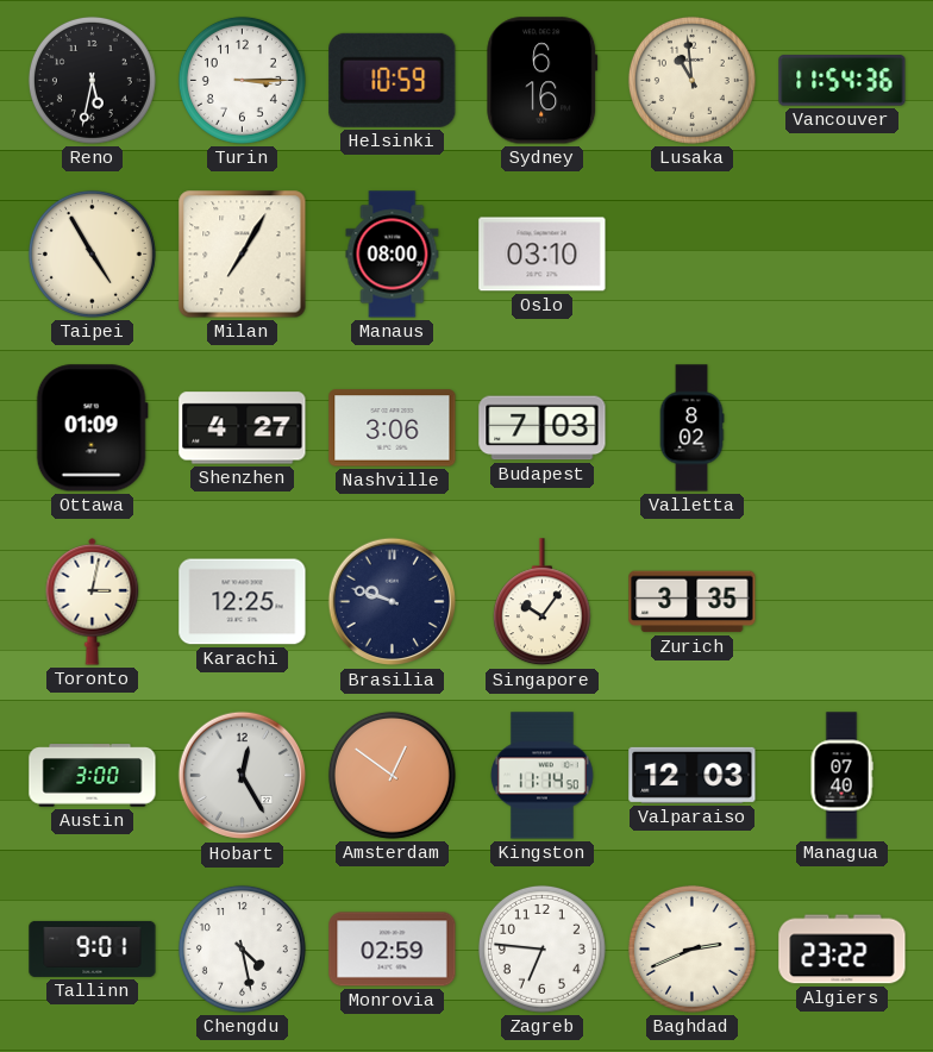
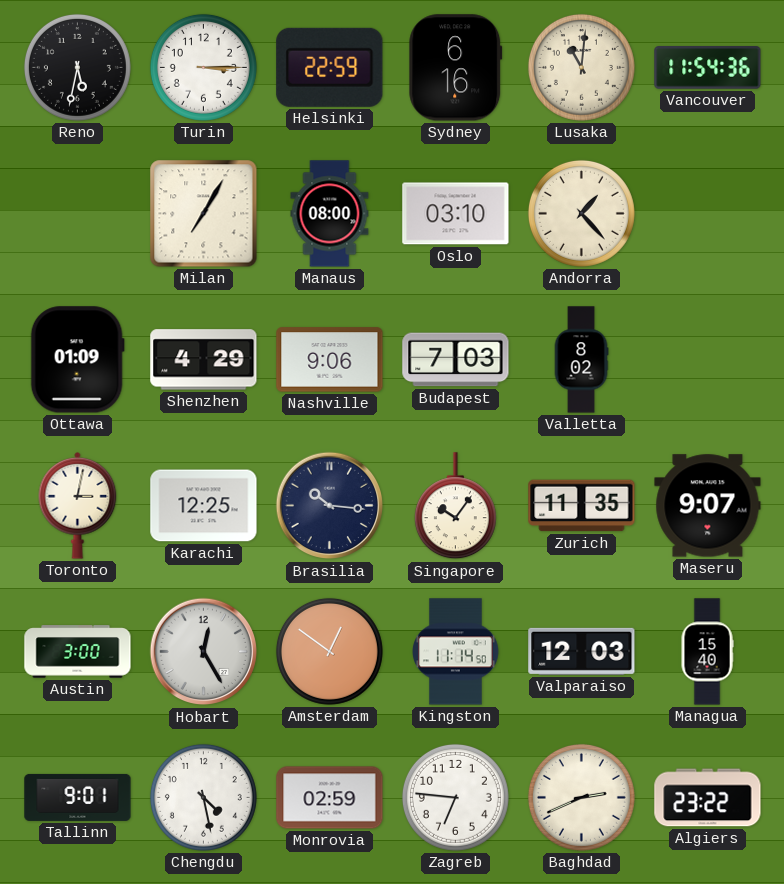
Helsinki: 10:59 -> 22:59
Lusaka: 10:59 -> 11:01
Taipei: 4:55 -> none
Andorra: none -> 1:23
Shenzhen: 4:27 -> 4:29
Nashville: 3:06 -> 9:06
Brasilia: 9:48 -> 10:16
Zurich: 3:35 -> 11:35
Maseru: none -> 9:07
Managua: 07:40 -> 15:40
